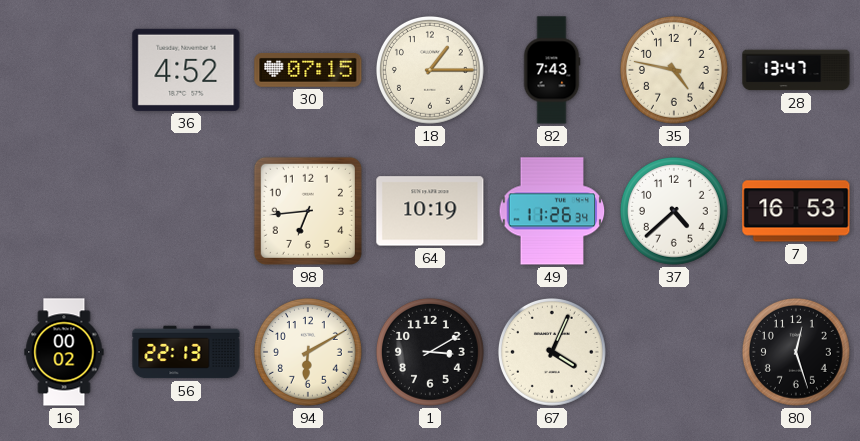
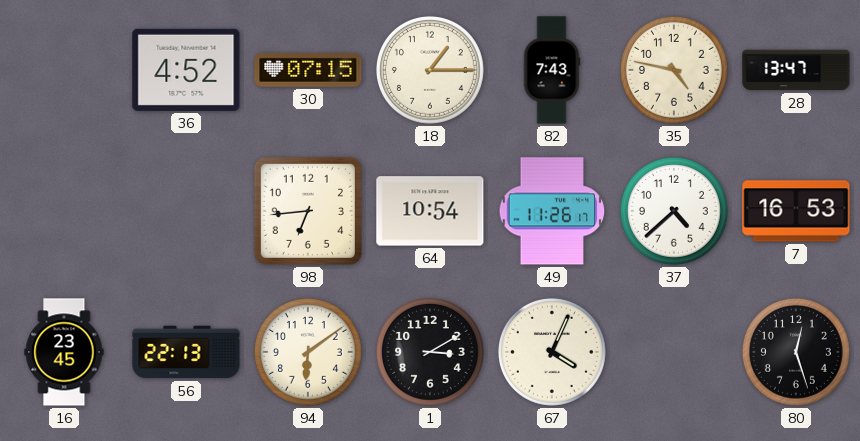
64: 10:19 -> 10:54
49: 11:26:34 -> 11:26:17
16: 00:02 -> 23:45
94: 6:10 -> 6:09
